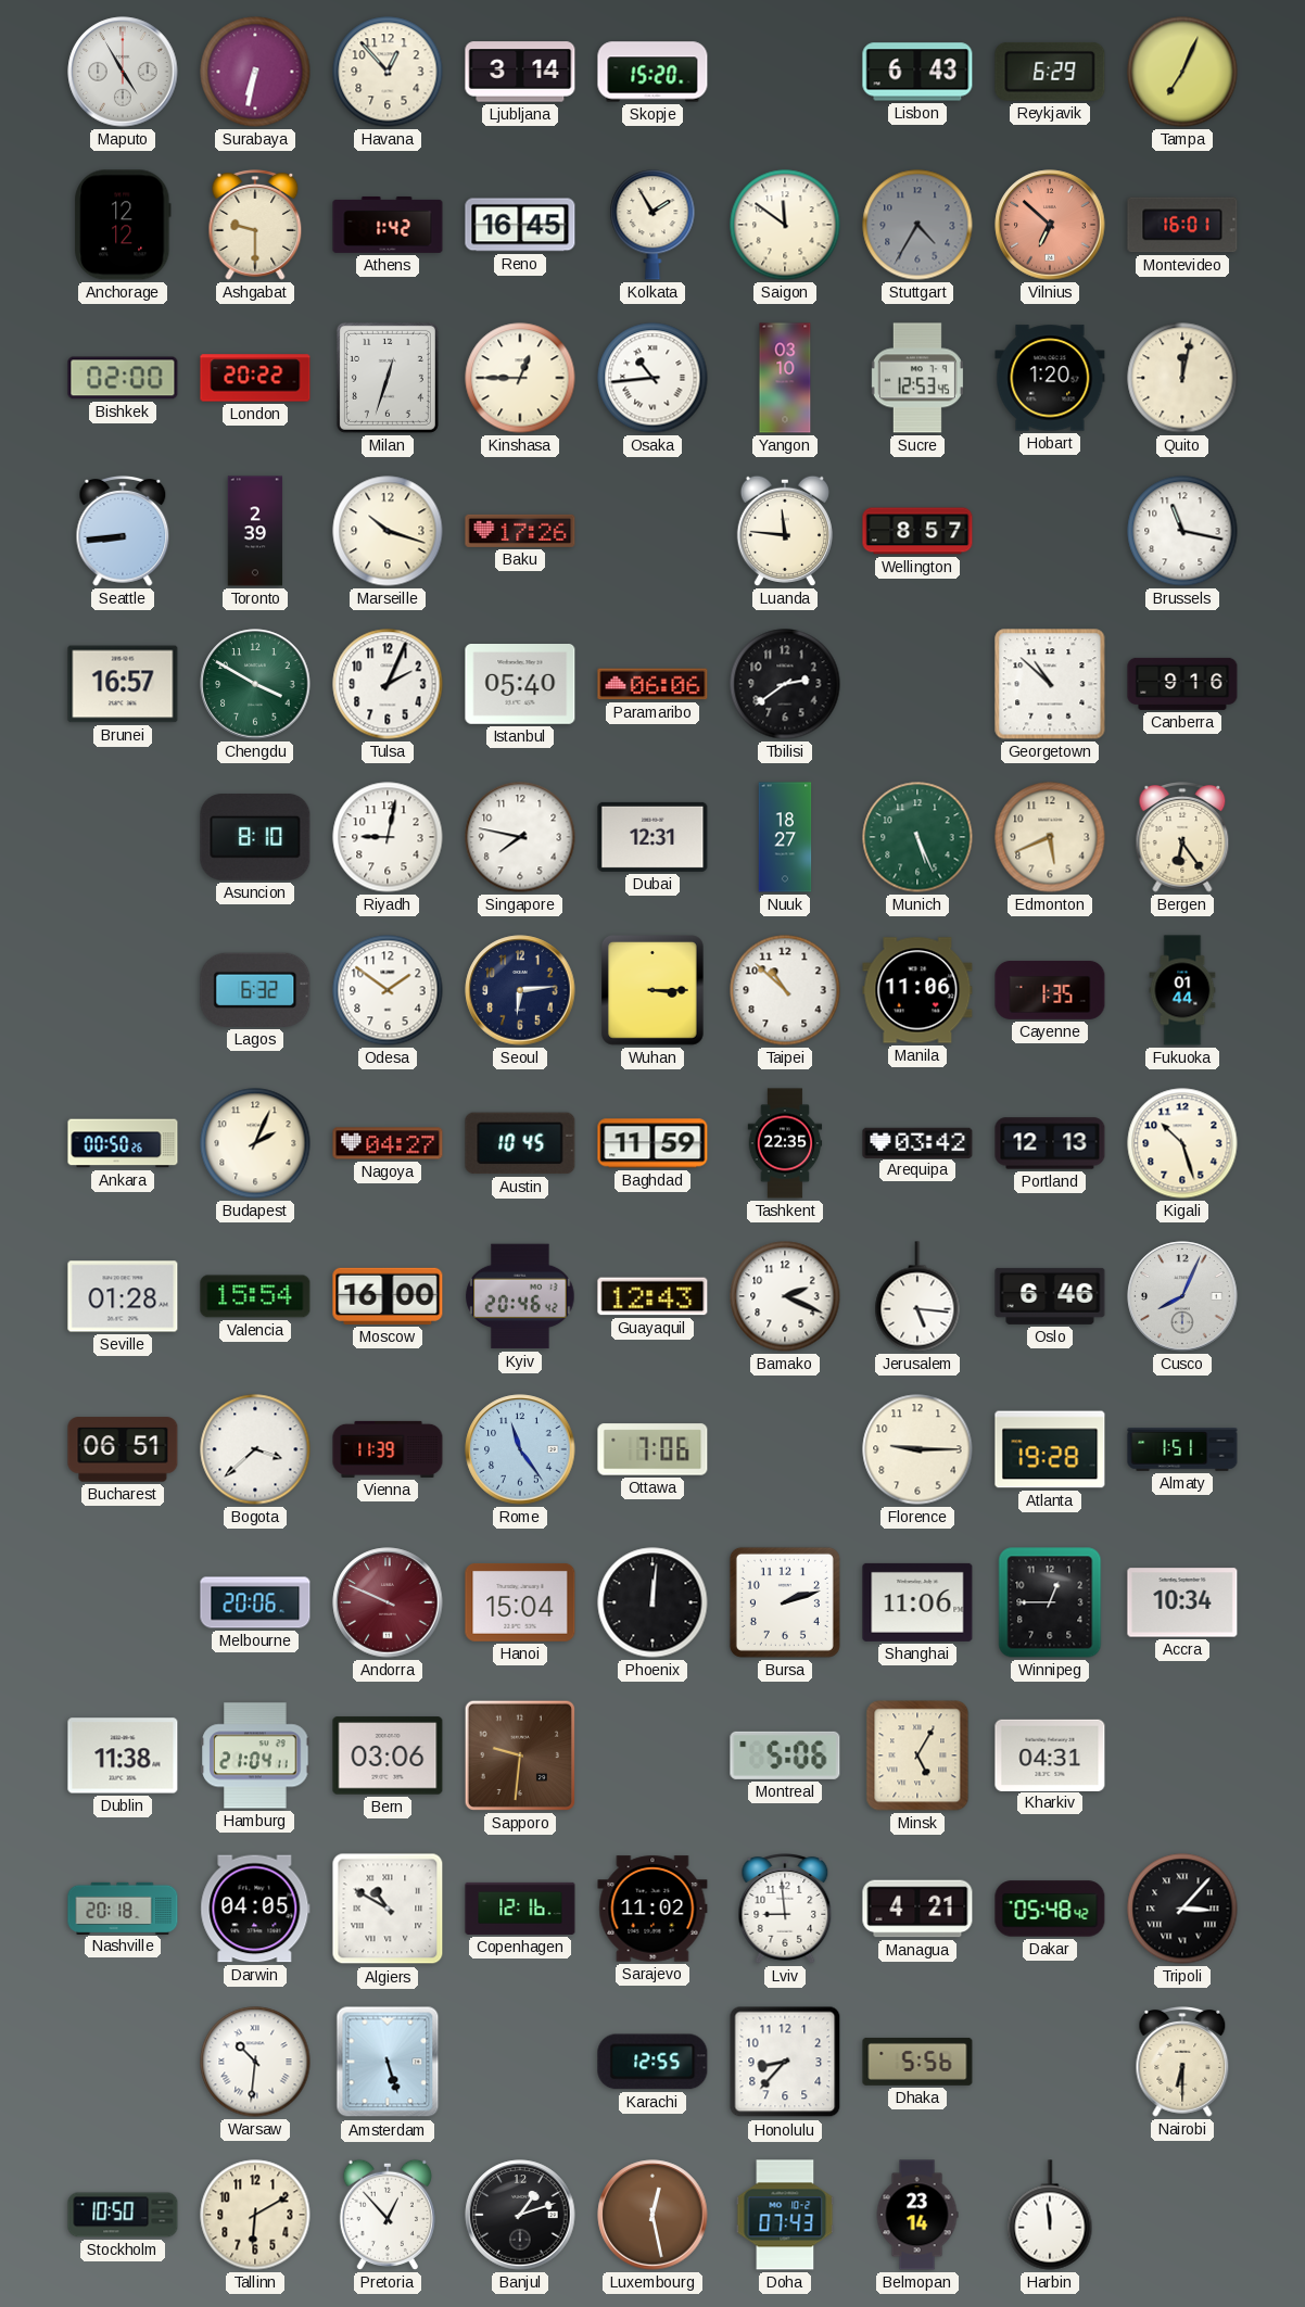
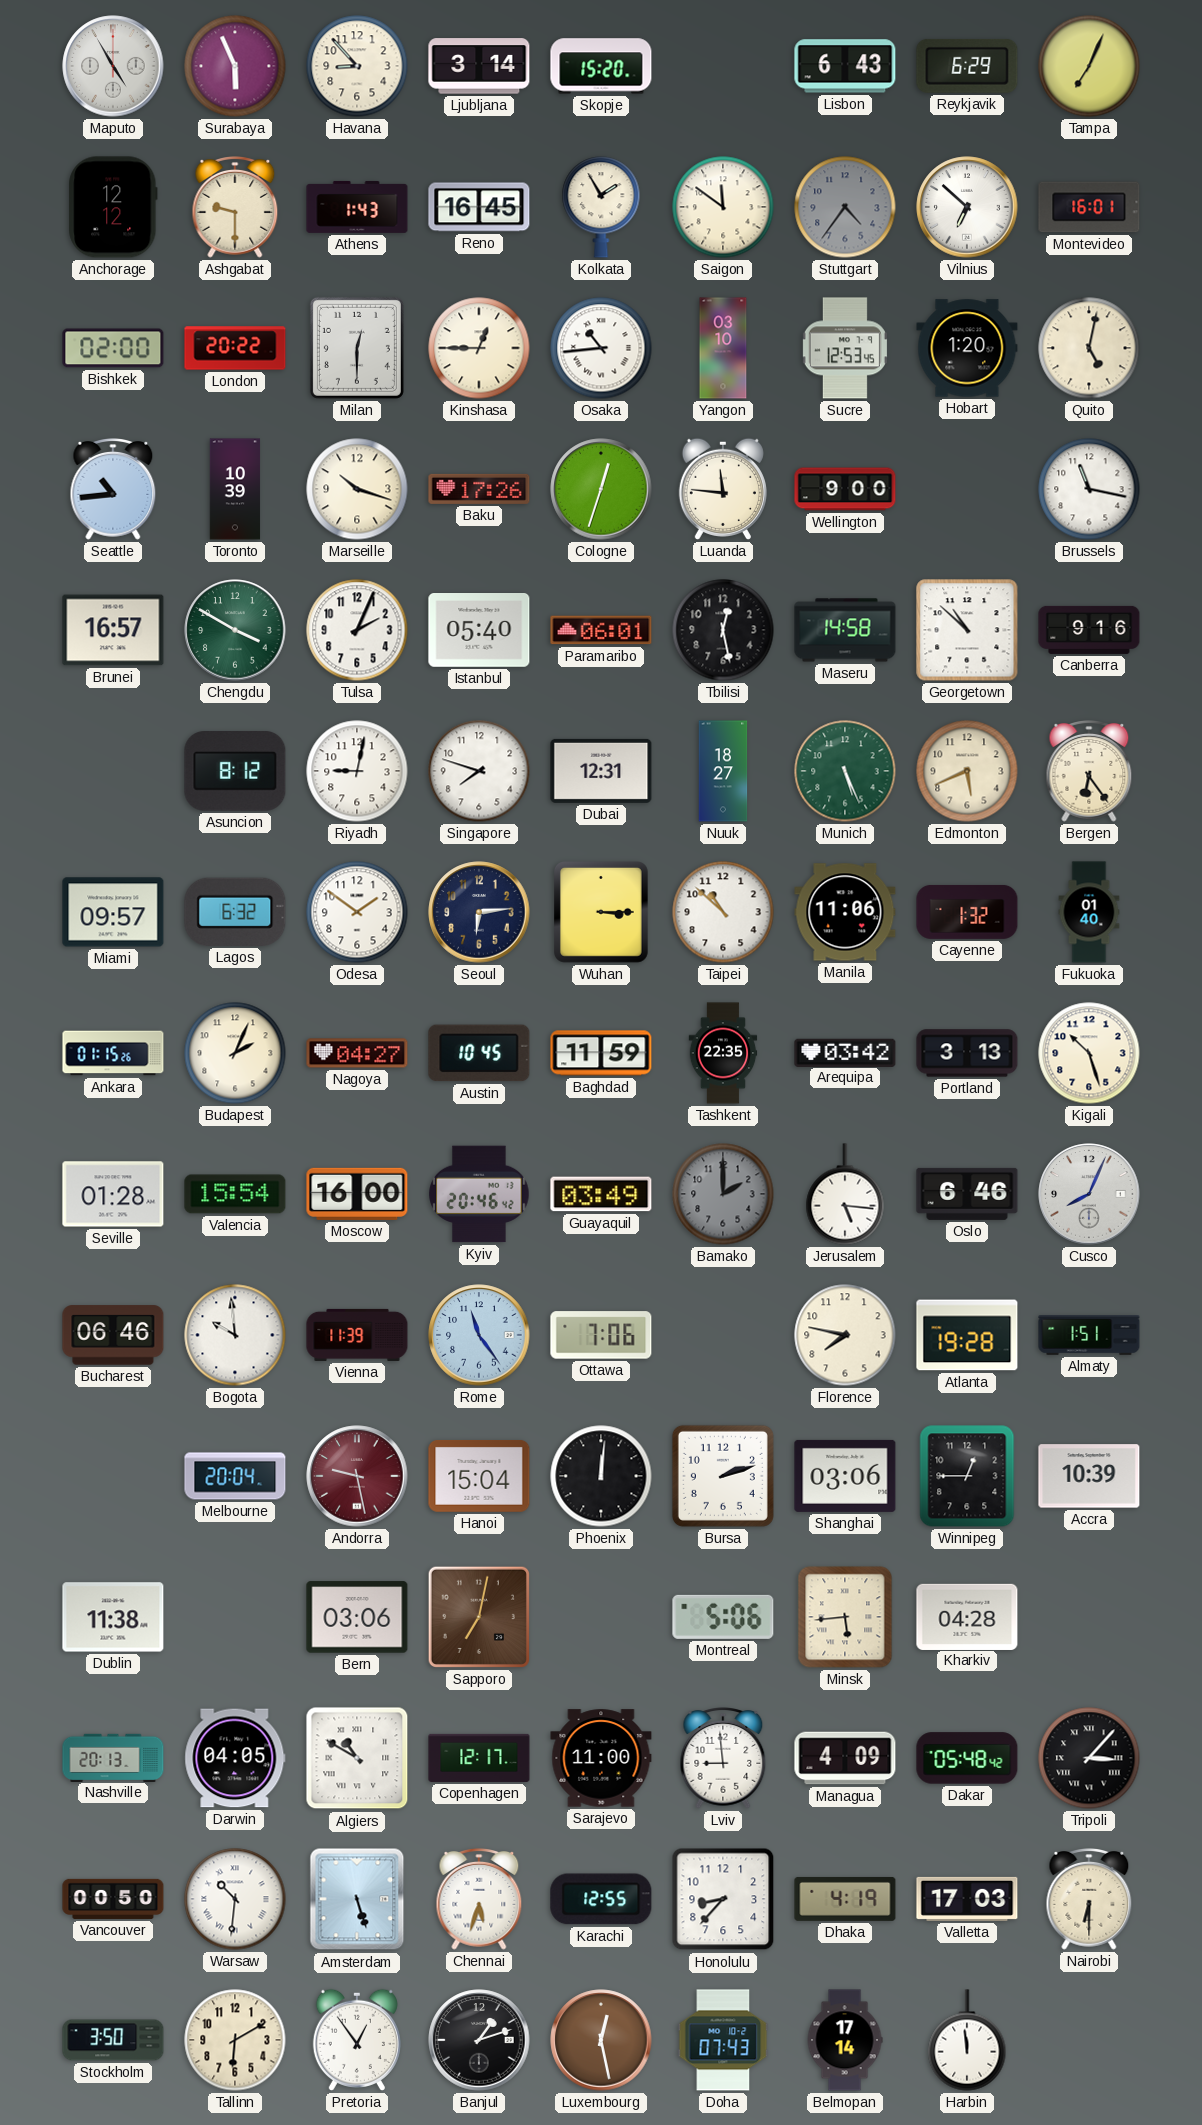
Surabaya: 6:32 -> 5:56
Havana: 12:53 -> 8:53
Athens: 1:42 -> 1:43
Stuttgart: 4:35 -> 4:36
Vilnius dial: salmon -> white
Milan: 12:33 -> 12:30
Quito: 12:02 -> 5:02
Seattle: 8:44 -> 10:44
Toronto: 2:39 -> 10:39
Cologne: none -> 12:33
Wellington: 8:57 -> 9:00
Paramaribo: 06:06 -> 06:01
Tbilisi: 2:39 -> 12:28
Maseru: none -> 14:58
Asuncion: 8:10 -> 8:12
Singapore: 7:47 -> 7:48
Miami: none -> 09:57
Cayenne: 1:35 -> 1:32
Fukuoka: 01:44 -> 01:40
Ankara: 00:50 -> 01:15
Portland: 12:13 -> 3:13
Guayaquil: 12:43 -> 03:49
Bamako: 2:19 -> 2:00
Bamako dial: white -> grey
Bucharest: 06:51 -> 06:46
Bogota: 3:38 -> 9:59
Florence: 9:15 -> 7:47
Melbourne: 20:06 -> 20:04
Andorra: 9:49 -> 9:28
Shanghai: 11:06 -> 03:06
Accra: 10:34 -> 10:39
Hamburg: 21:04 -> none
Sapporo: 9:31 -> 7:02
Minsk: 5:05 -> 5:44
Kharkiv: 04:31 -> 04:28
Nashville: 20:18 -> 20:13
Copenhagen: 12:16 -> 12:17
Sarajevo: 11:02 -> 11:00
Managua: 4:21 -> 4:09
Vancouver: none -> 00:50
Chennai: none -> 5:33
Dhaka: 5:56 -> 4:19
Valletta: none -> 17:03
Stockholm: 10:50 -> 3:50
Pretoria: 12:53 -> 12:54
Belmopan: 23:14 -> 17:14
